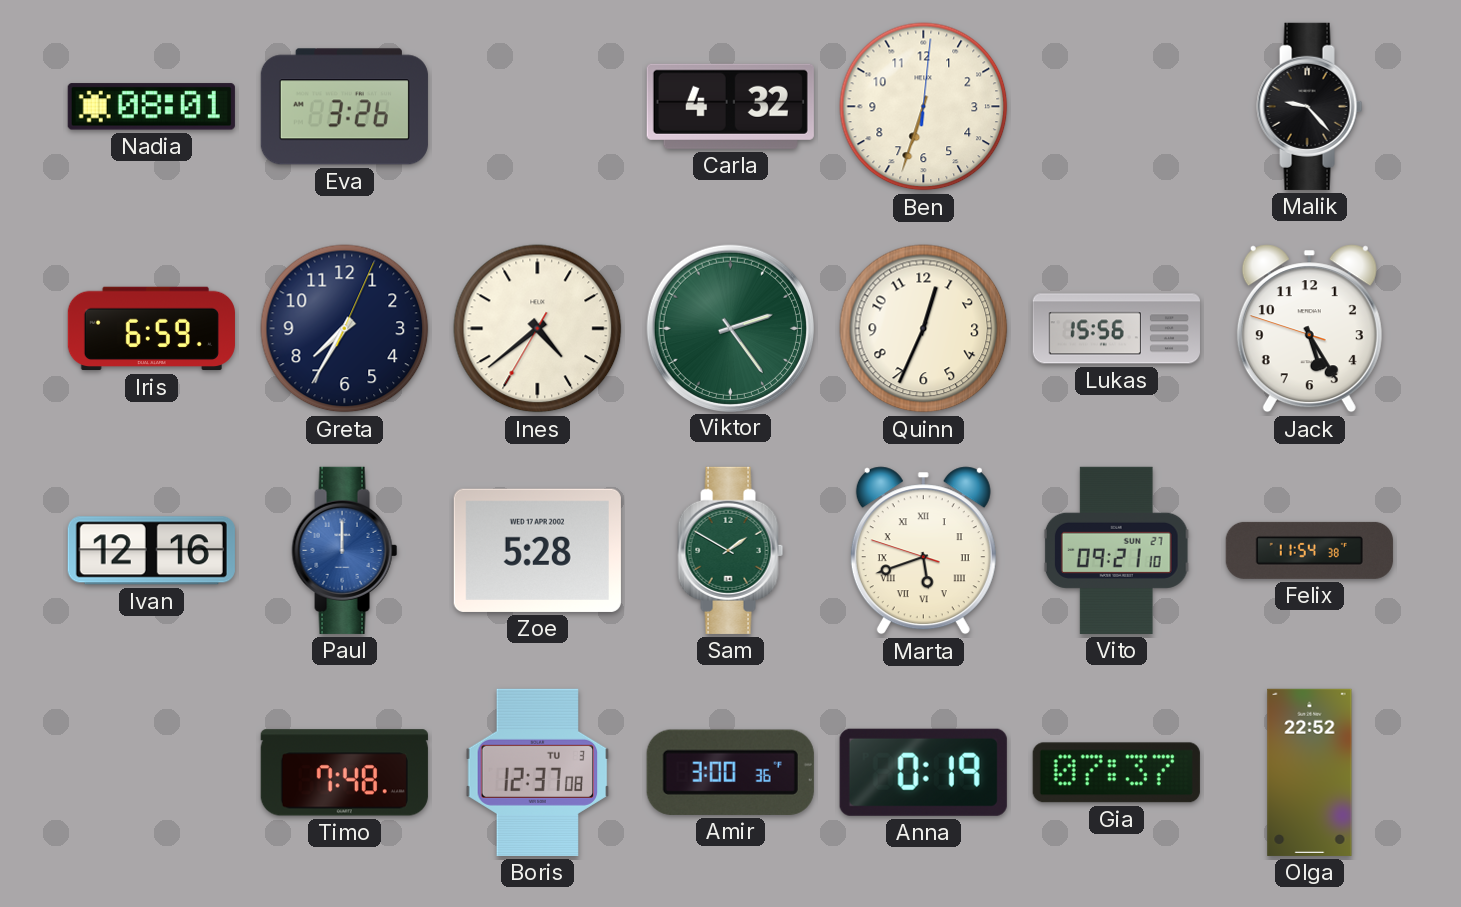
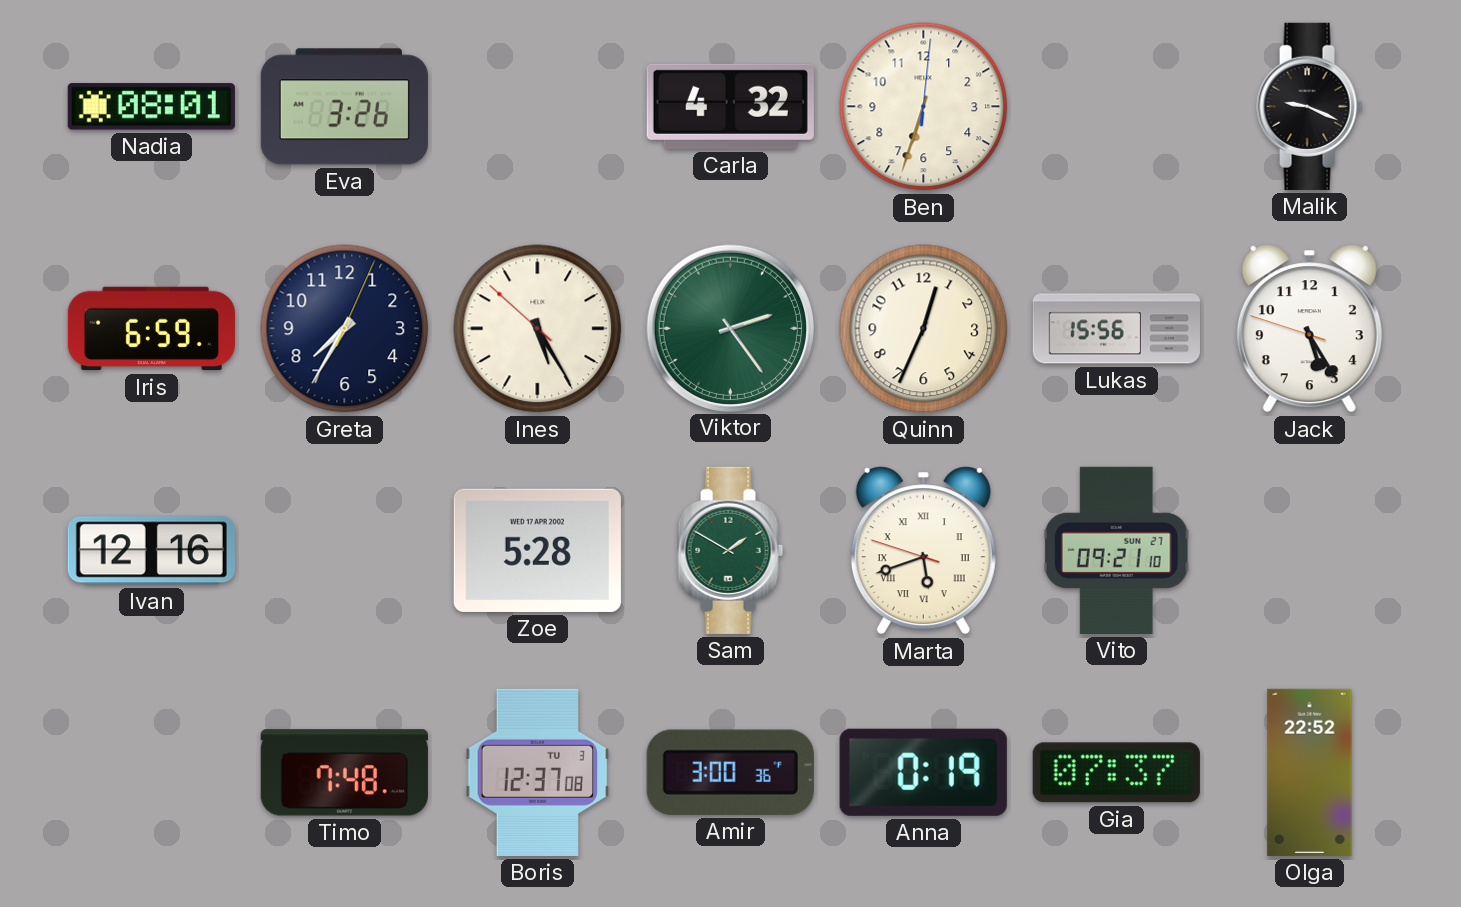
Malik: 9:23 -> 9:19
Ines: 4:38 -> 5:24
Paul: 12:00 -> none
Felix: 11:54 -> none
